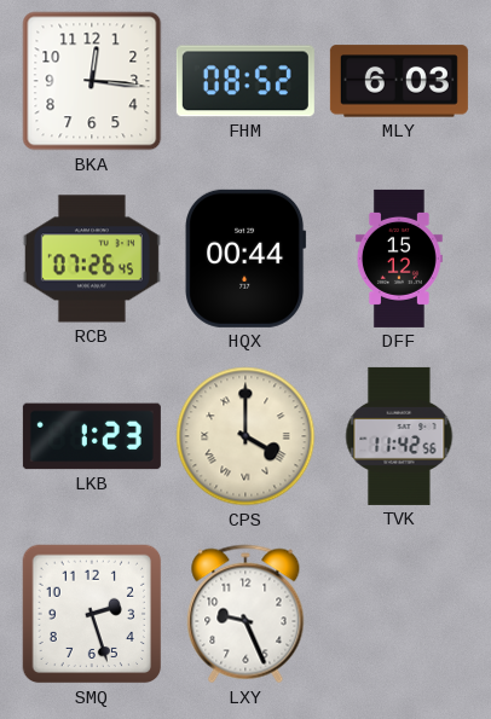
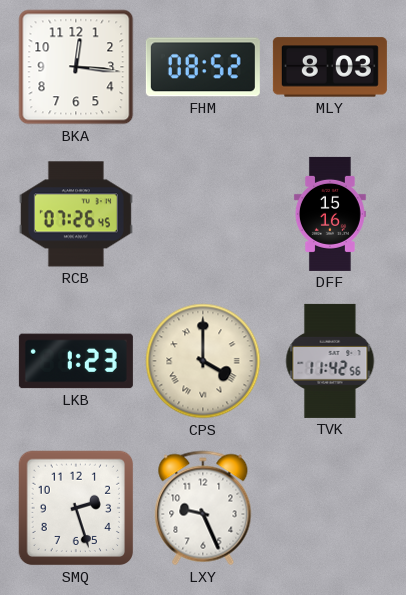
MLY: 6:03 -> 8:03
HQX: 00:44 -> none
DFF: 15:12 -> 15:16
